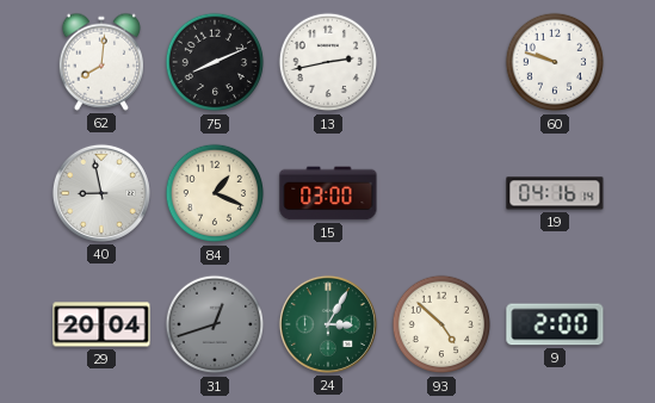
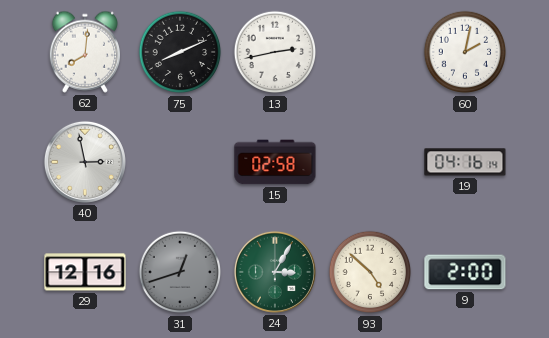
60: 9:48 -> 2:02
40: 8:58 -> 2:58
84: 1:19 -> none
15: 03:00 -> 02:58
29: 20:04 -> 12:16
